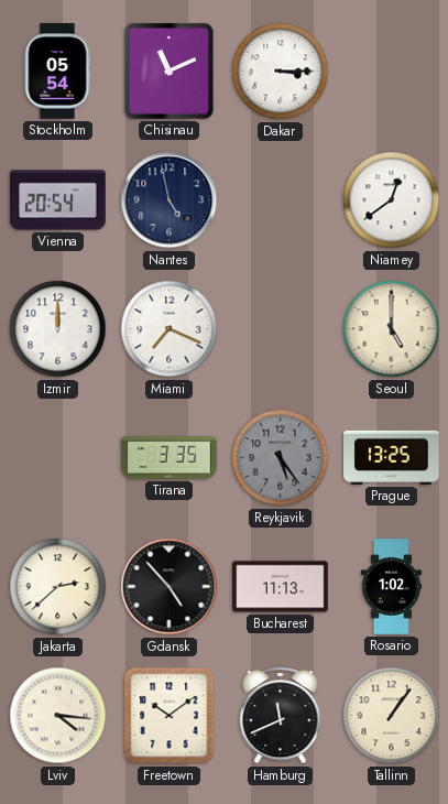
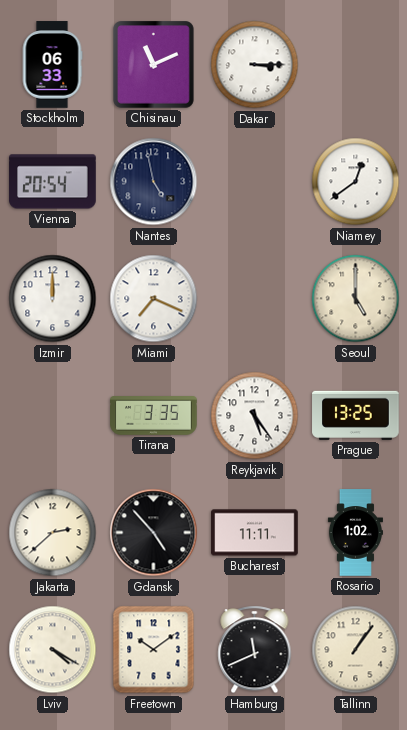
Stockholm: 05:54 -> 06:33
Reykjavik dial: grey -> white
Bucharest: 11:13 -> 11:11
Lviv: 4:16 -> 4:20
